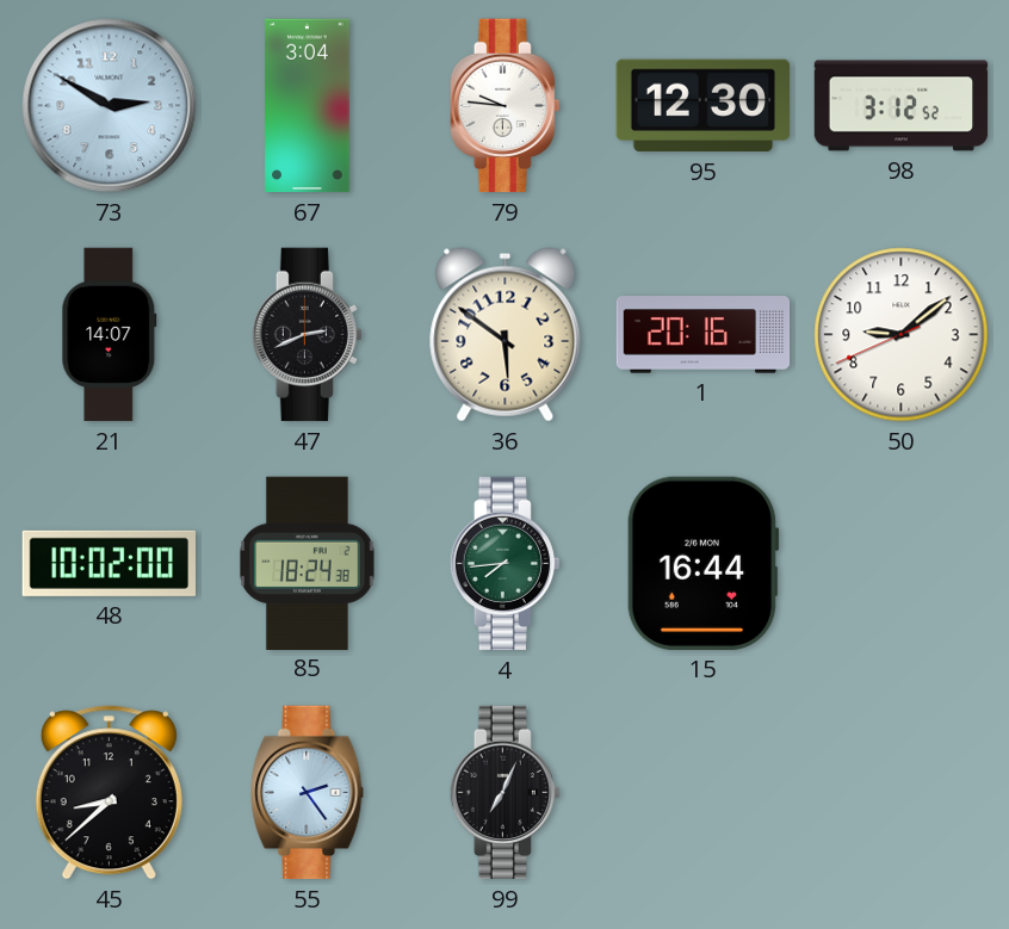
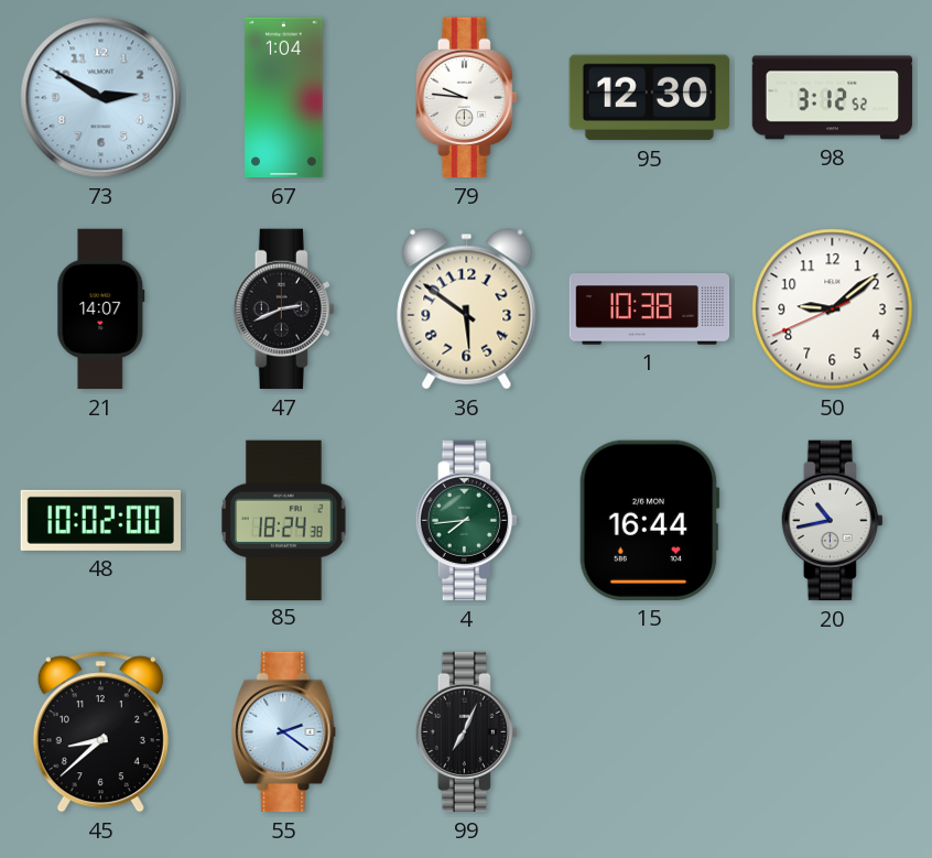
67: 3:04 -> 1:04
1: 20:16 -> 10:38
20: none -> 10:43
55: 2:24 -> 2:21
